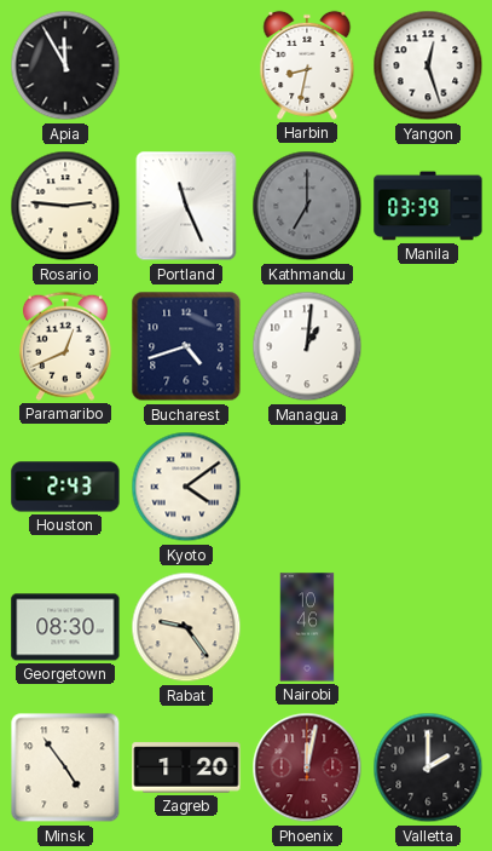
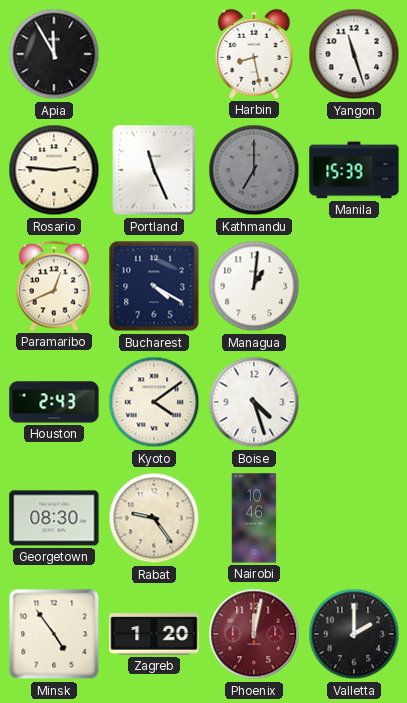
Harbin: 8:32 -> 8:28
Yangon: 12:27 -> 11:27
Manila: 03:39 -> 15:39
Bucharest: 4:42 -> 4:20
Boise: none -> 4:27
